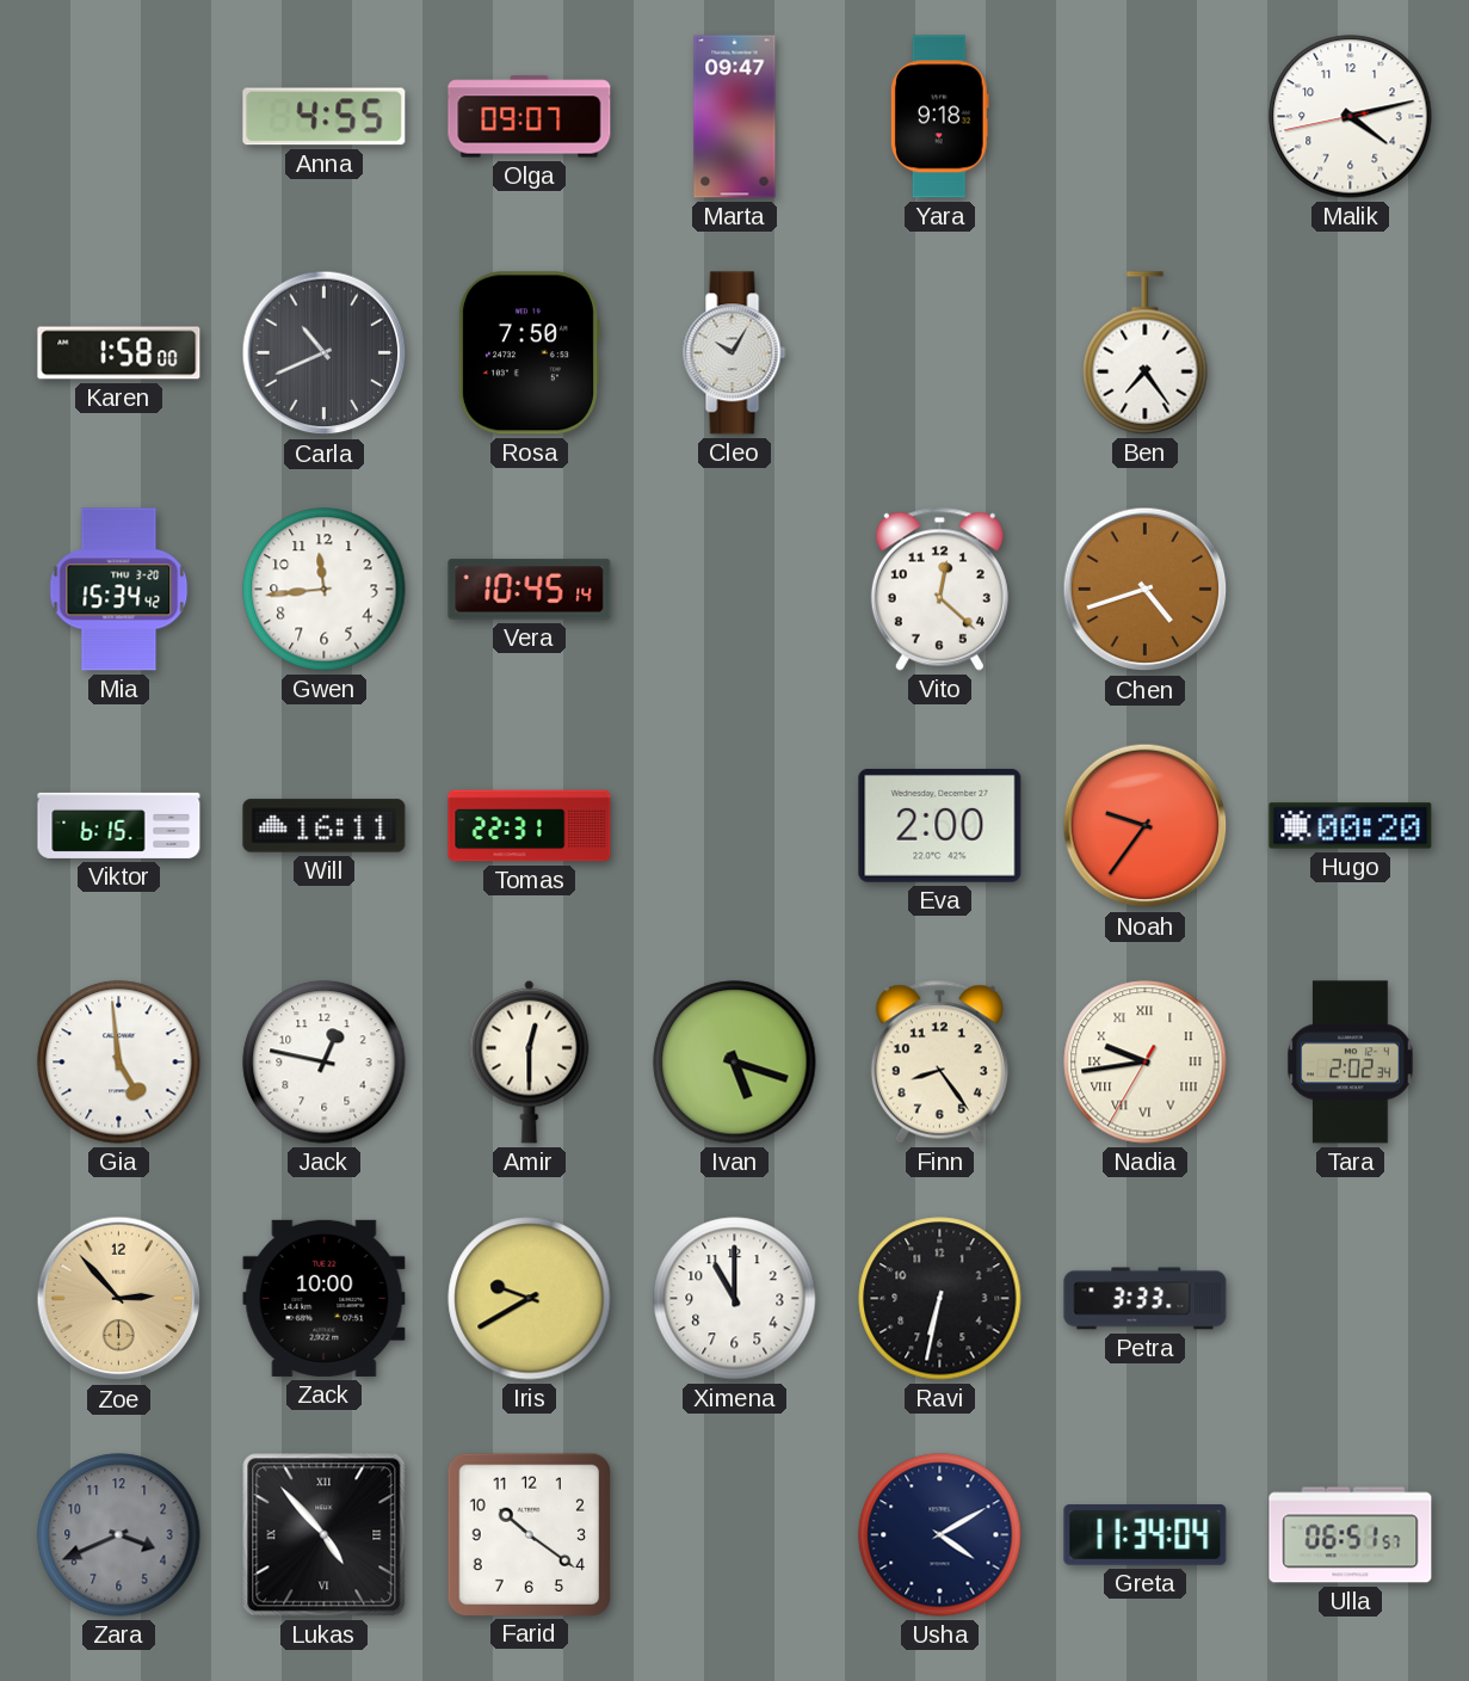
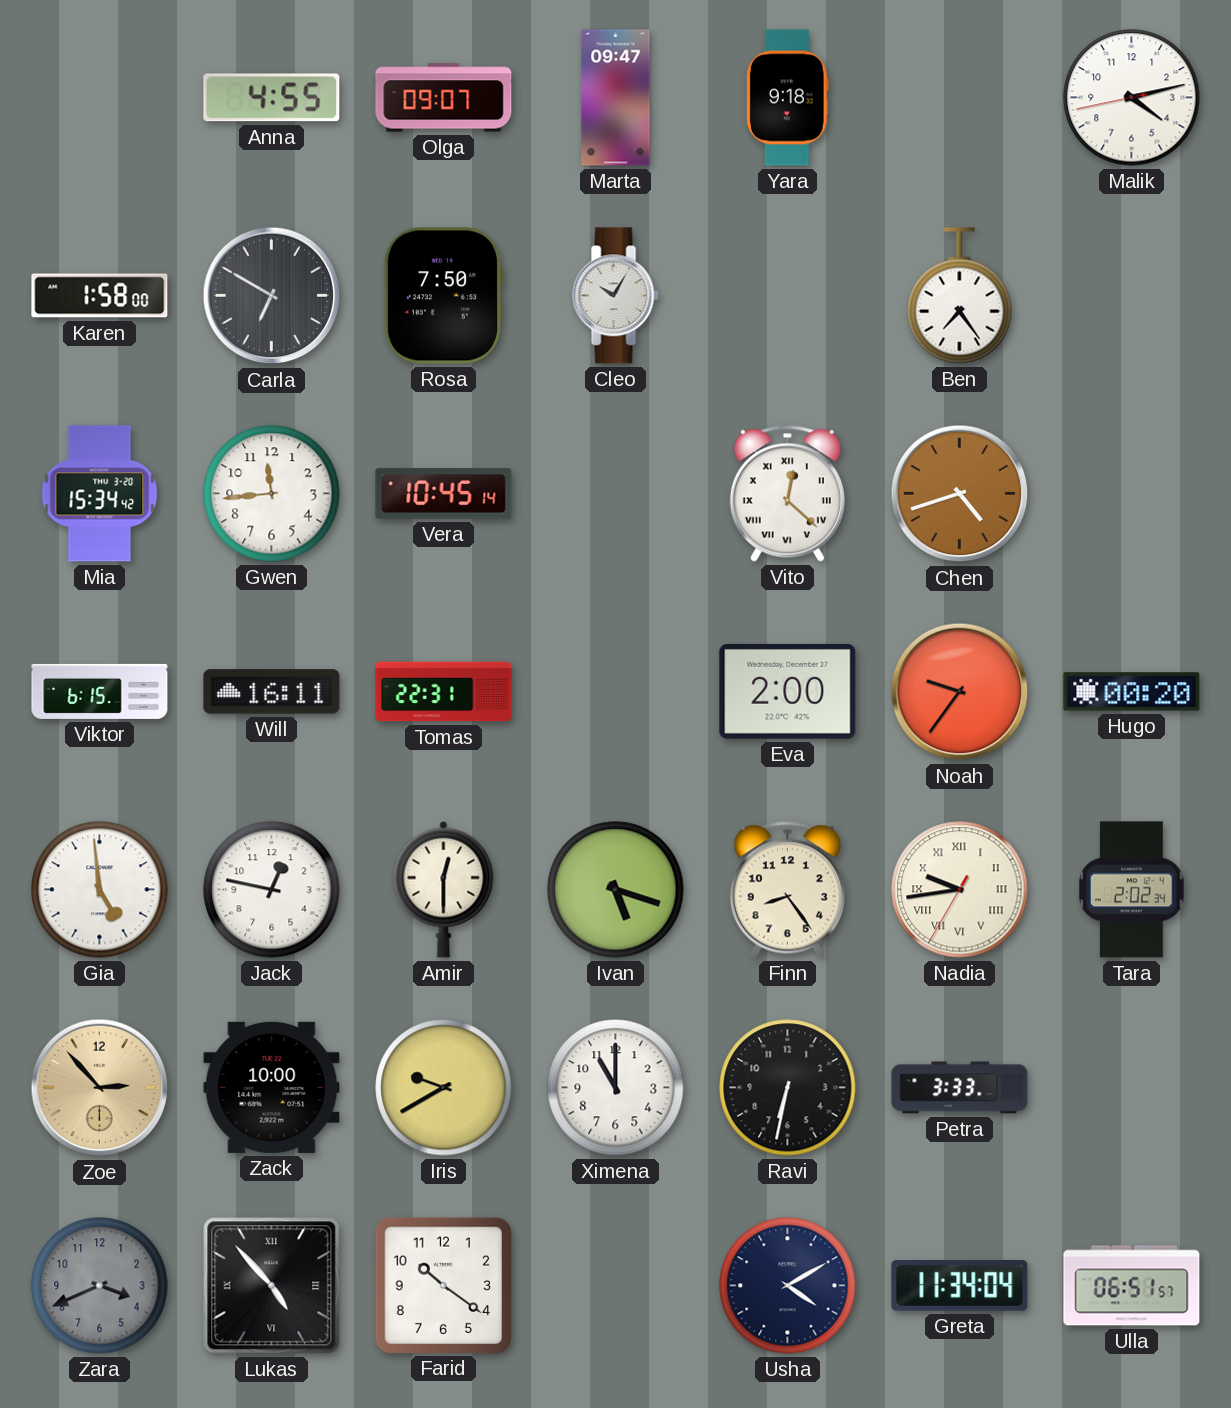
Carla: 10:41 -> 6:50
Vito numerals: Arabic -> Roman
